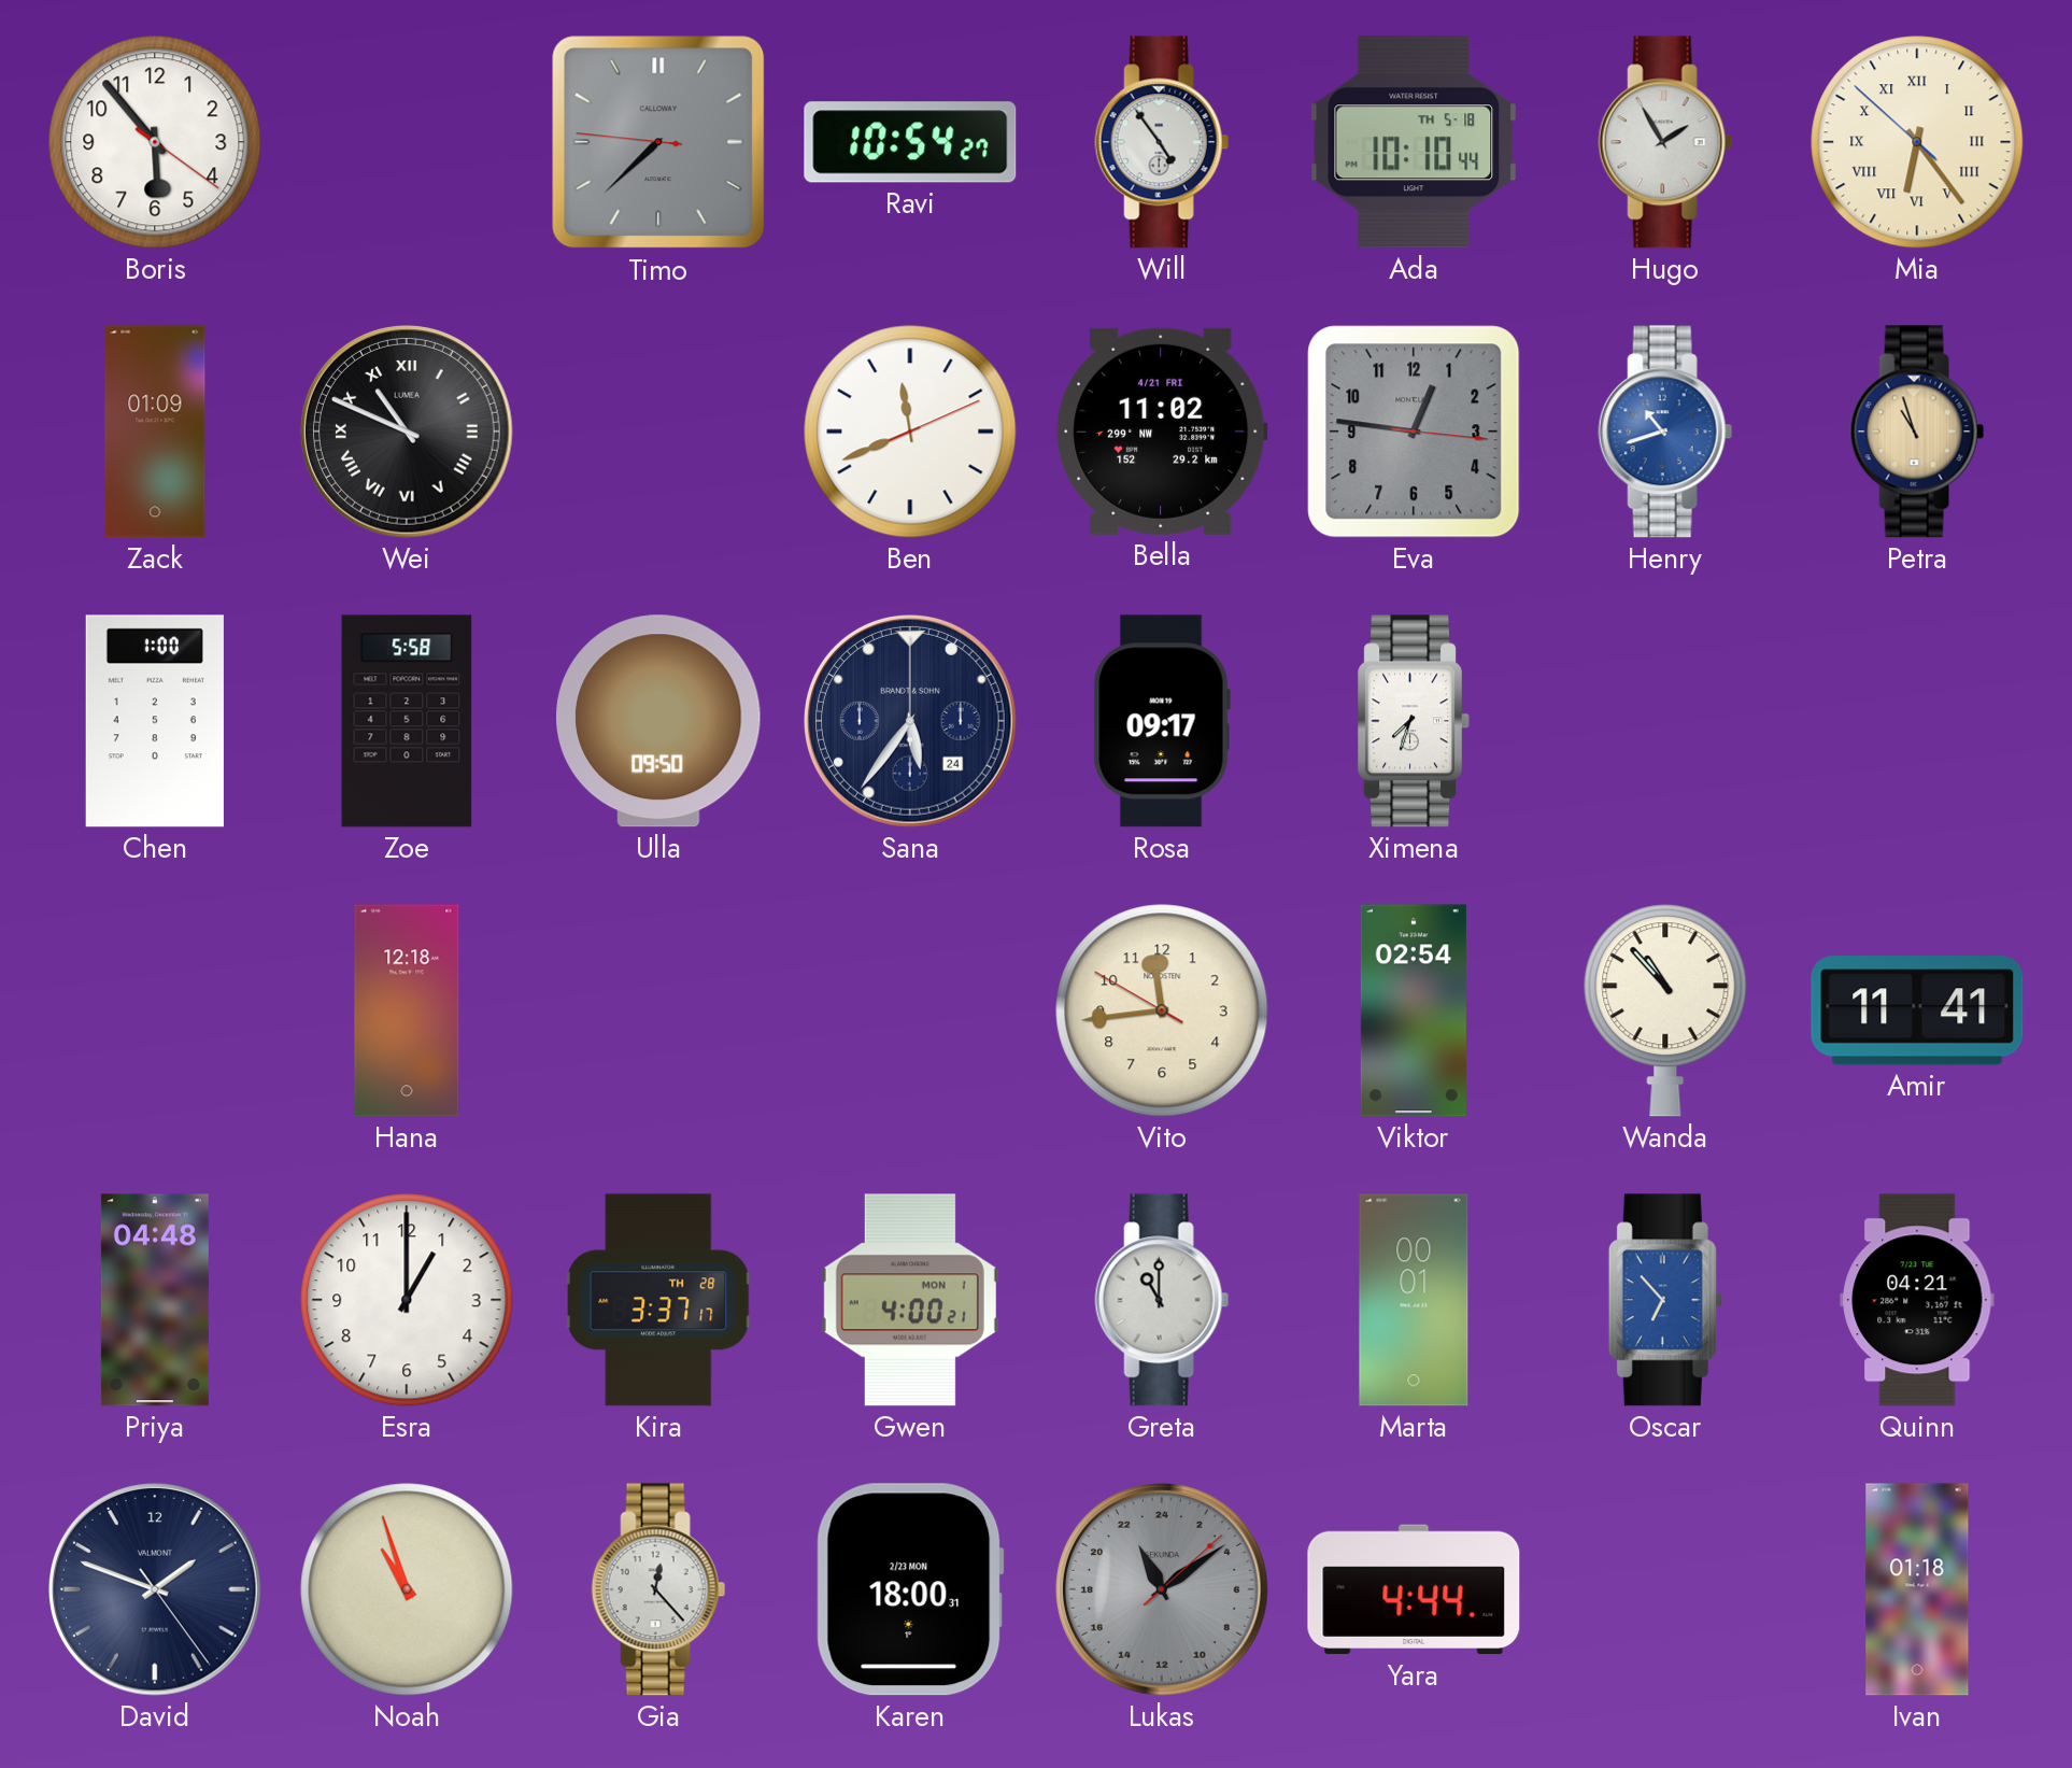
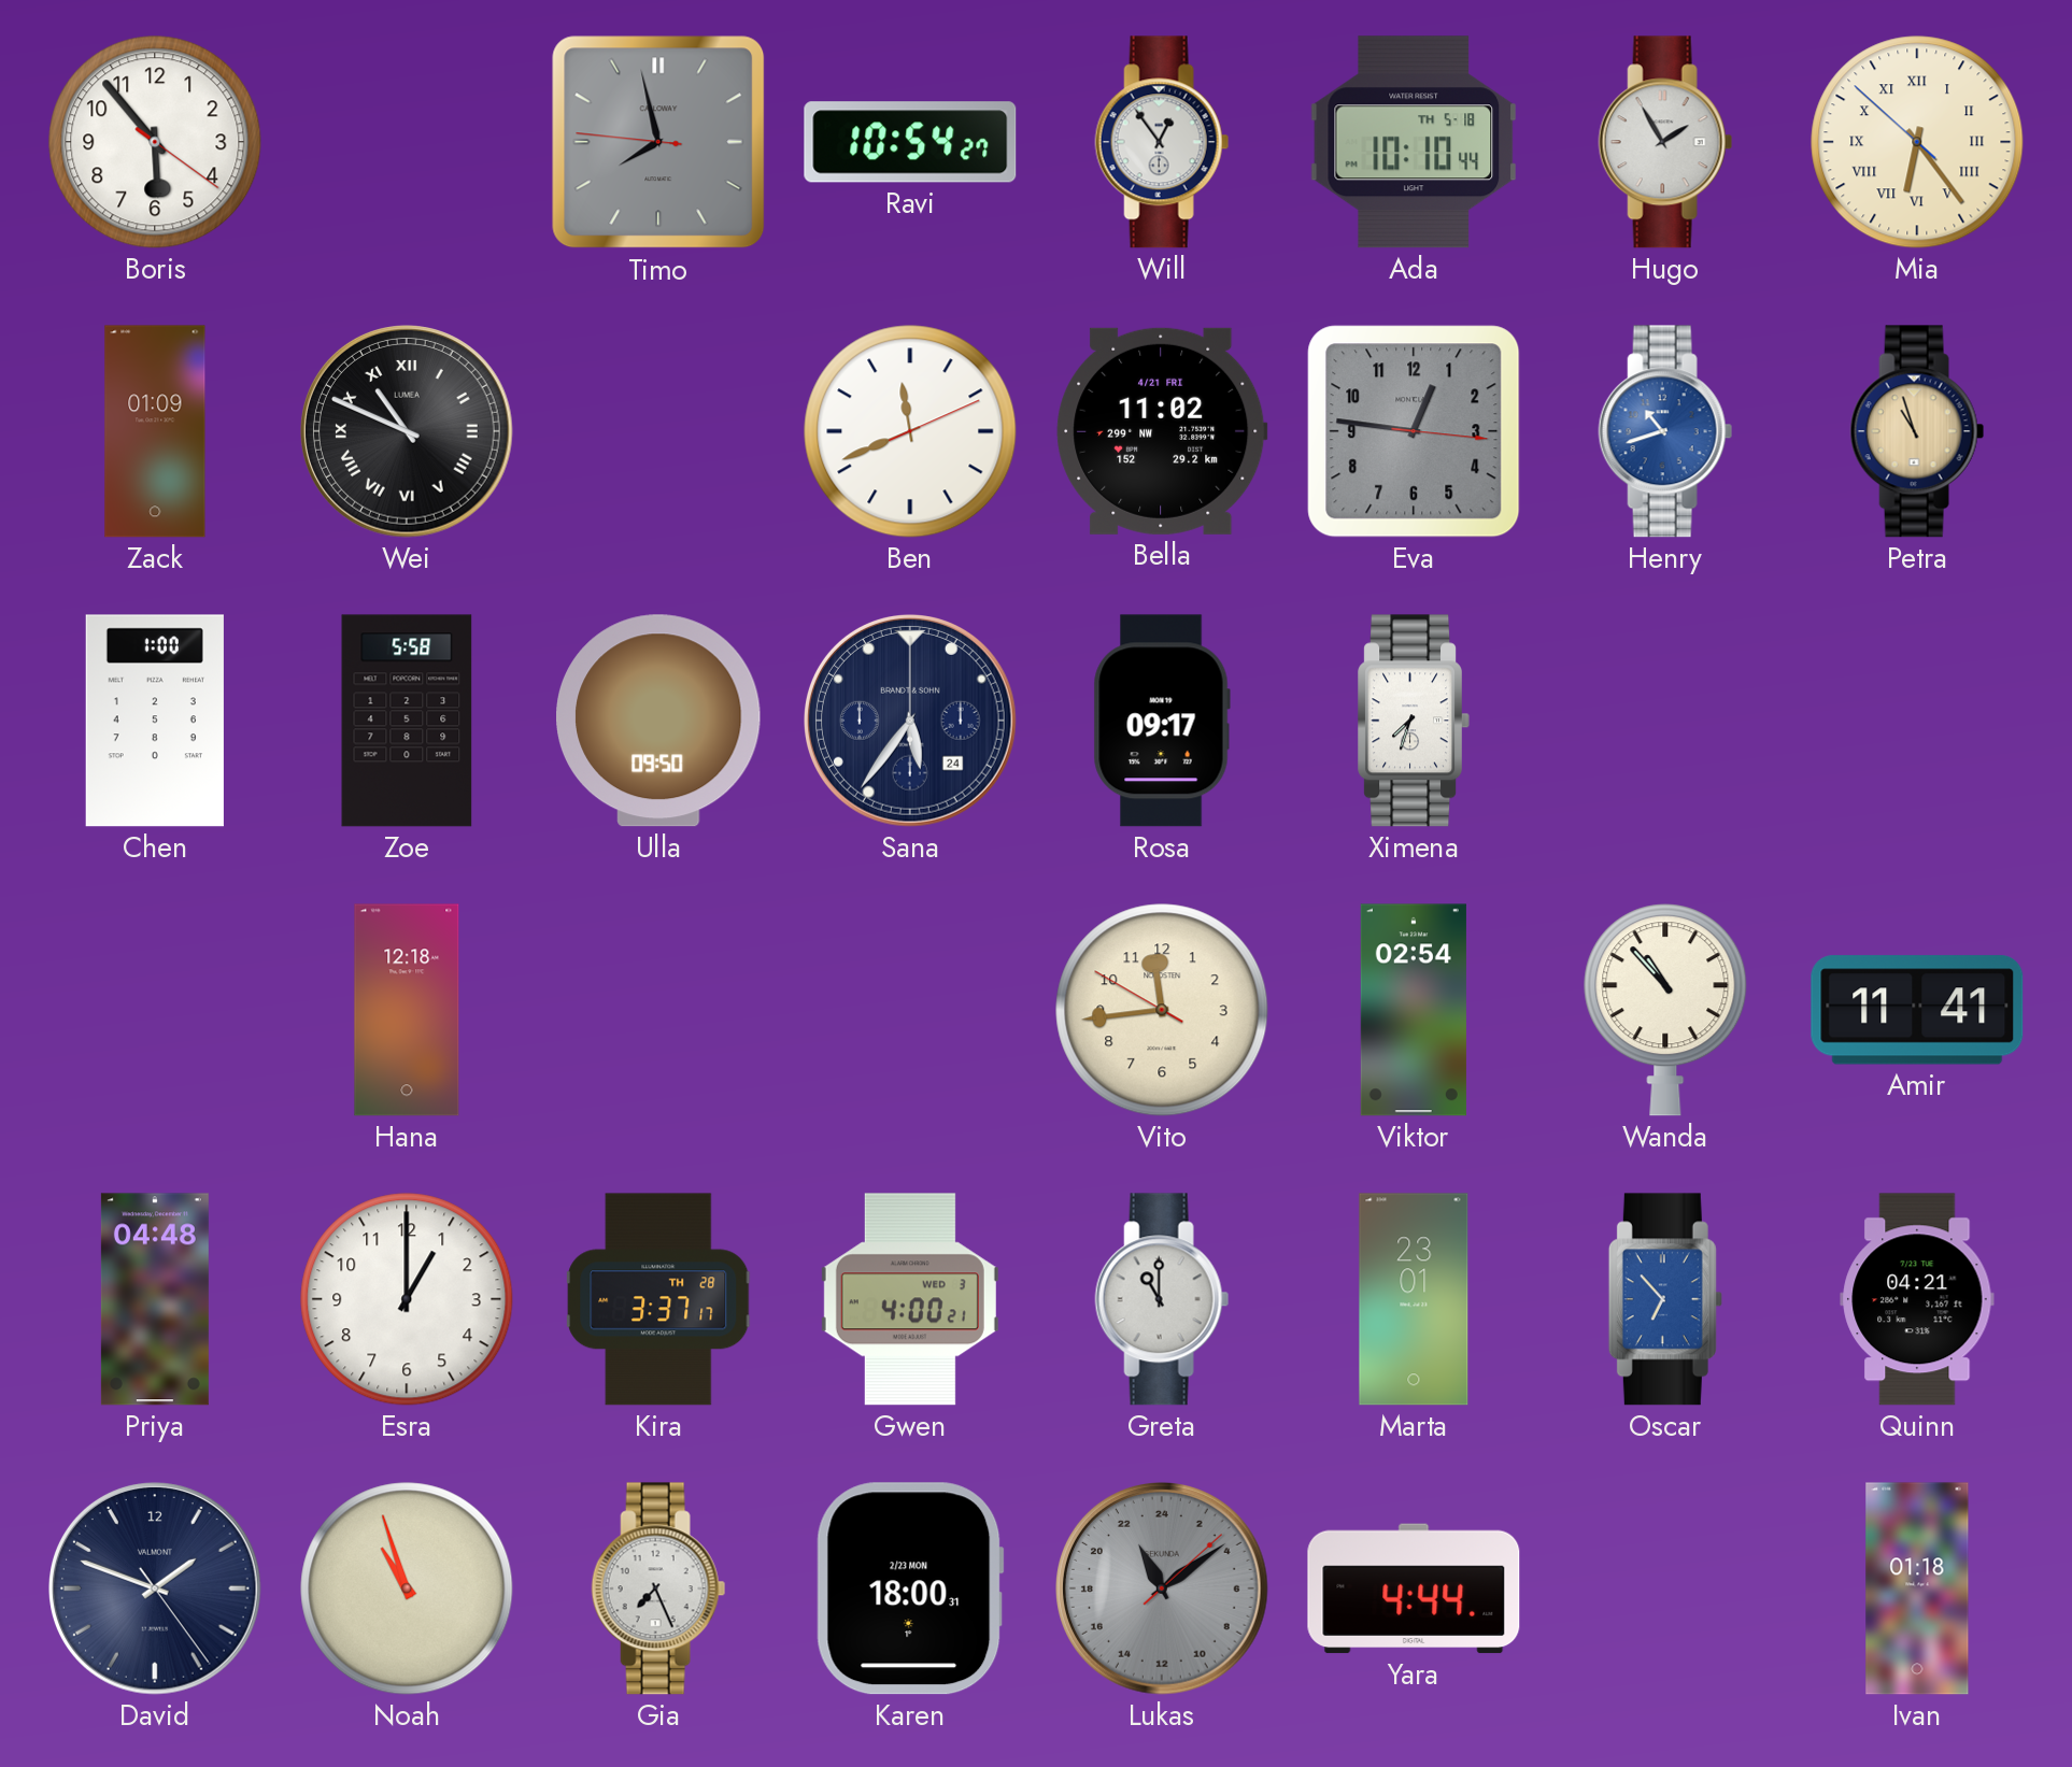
Timo: 7:37 -> 7:57
Will: 4:54 -> 12:54
Gwen date: MON 1 -> WED 3
Marta: 00:01 -> 23:01
Gia: 12:23 -> 7:26
